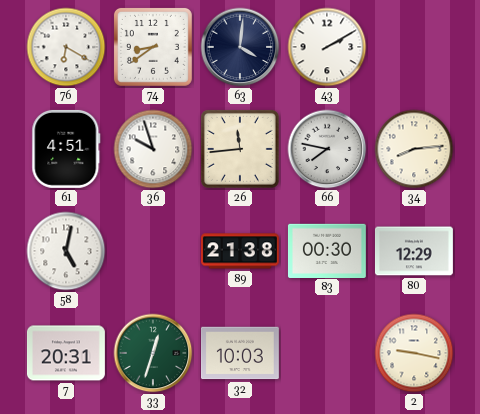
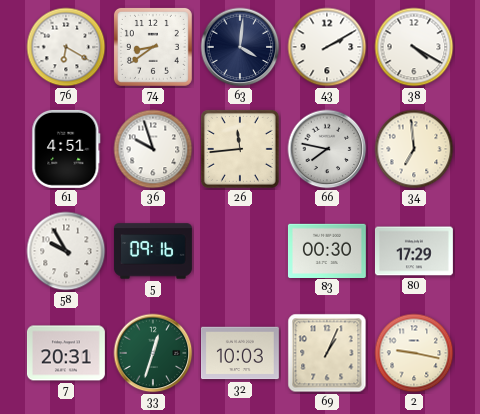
38: none -> 4:20
34: 8:14 -> 6:59
58: 5:02 -> 9:55
5: none -> 09:16
89: 21:38 -> none
80: 12:29 -> 17:29
69: none -> 1:04
